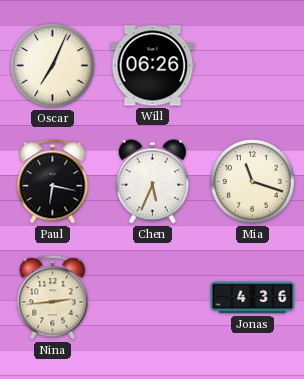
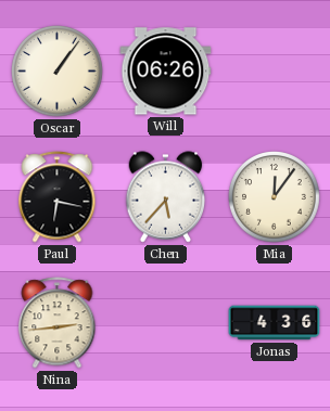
Oscar: 7:04 -> 1:06
Chen: 5:34 -> 5:37
Mia: 11:18 -> 12:06
